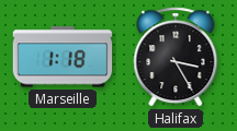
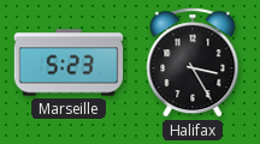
Marseille: 1:18 -> 5:23
